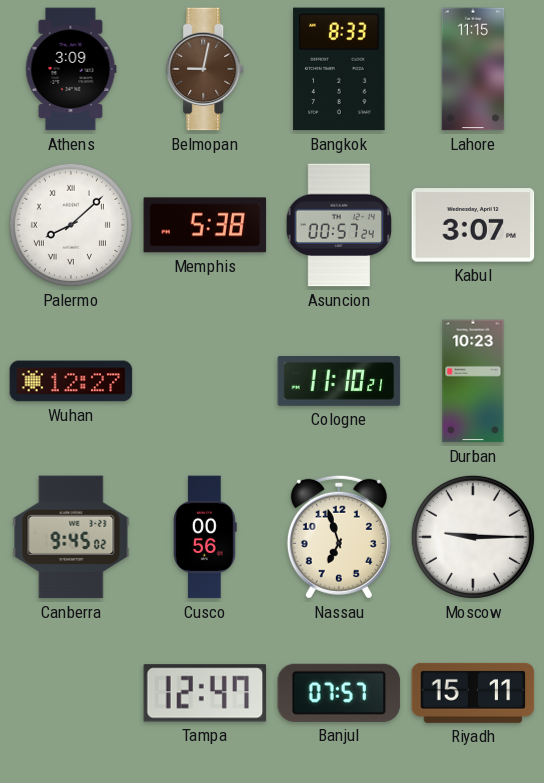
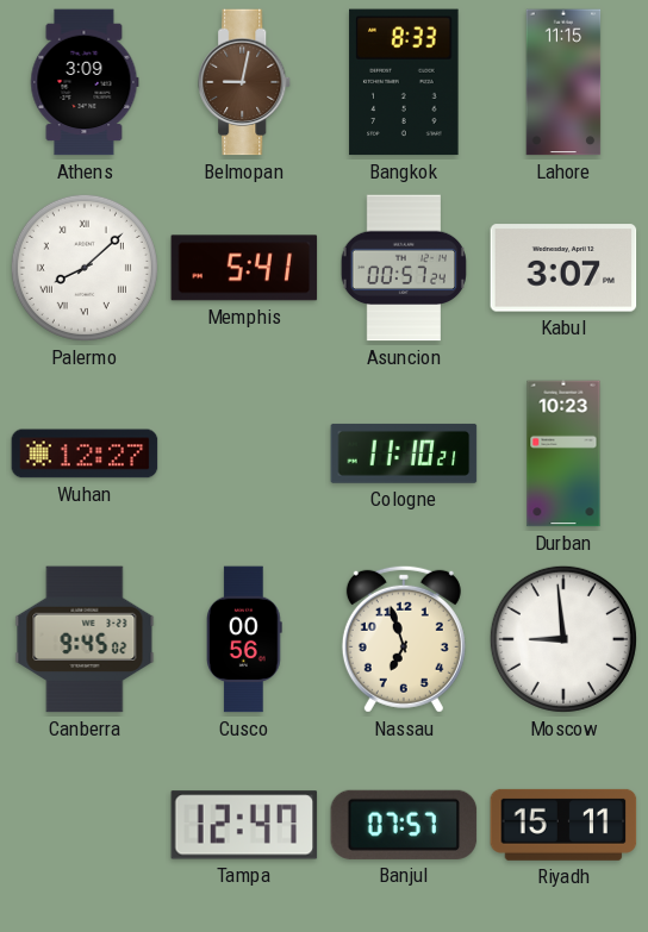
Memphis: 5:38 -> 5:41
Moscow: 9:15 -> 8:59
